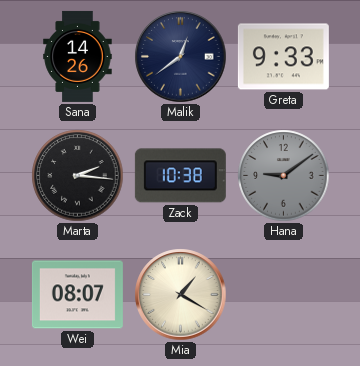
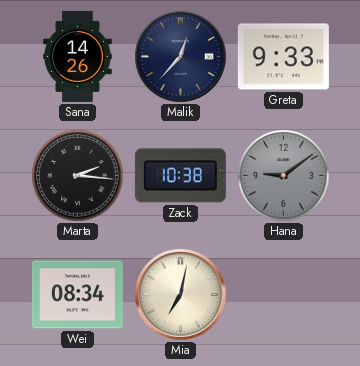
Malik: 12:39 -> 12:37
Wei: 08:07 -> 08:34
Mia: 1:20 -> 7:02
